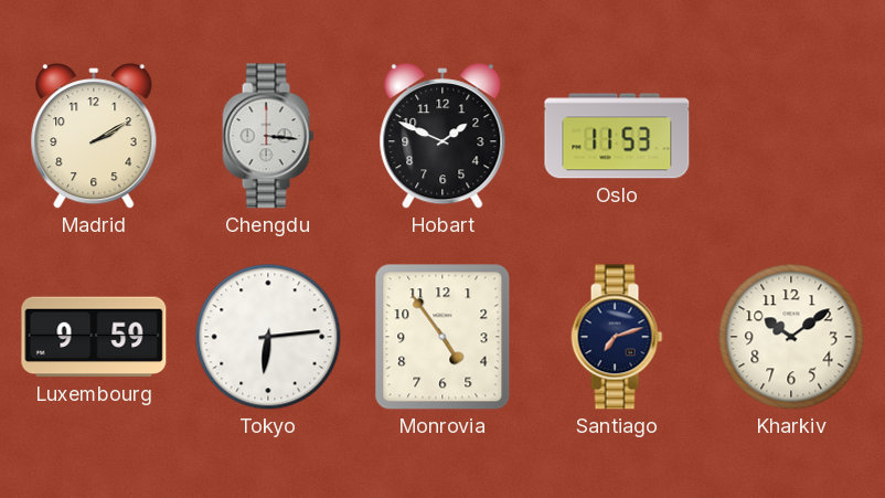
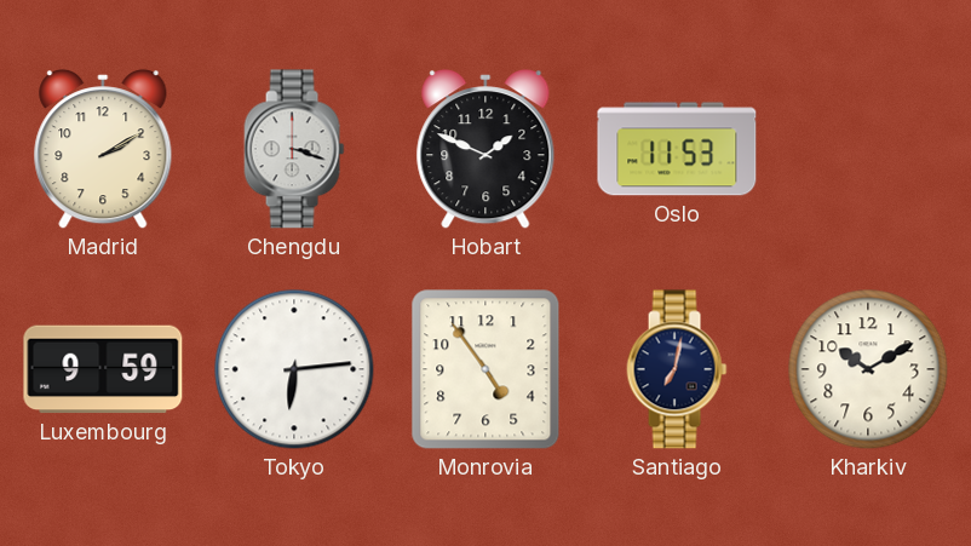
Chengdu: 3:16 -> 3:18
Santiago: 7:12 -> 7:02
Kharkiv: 10:09 -> 10:10
